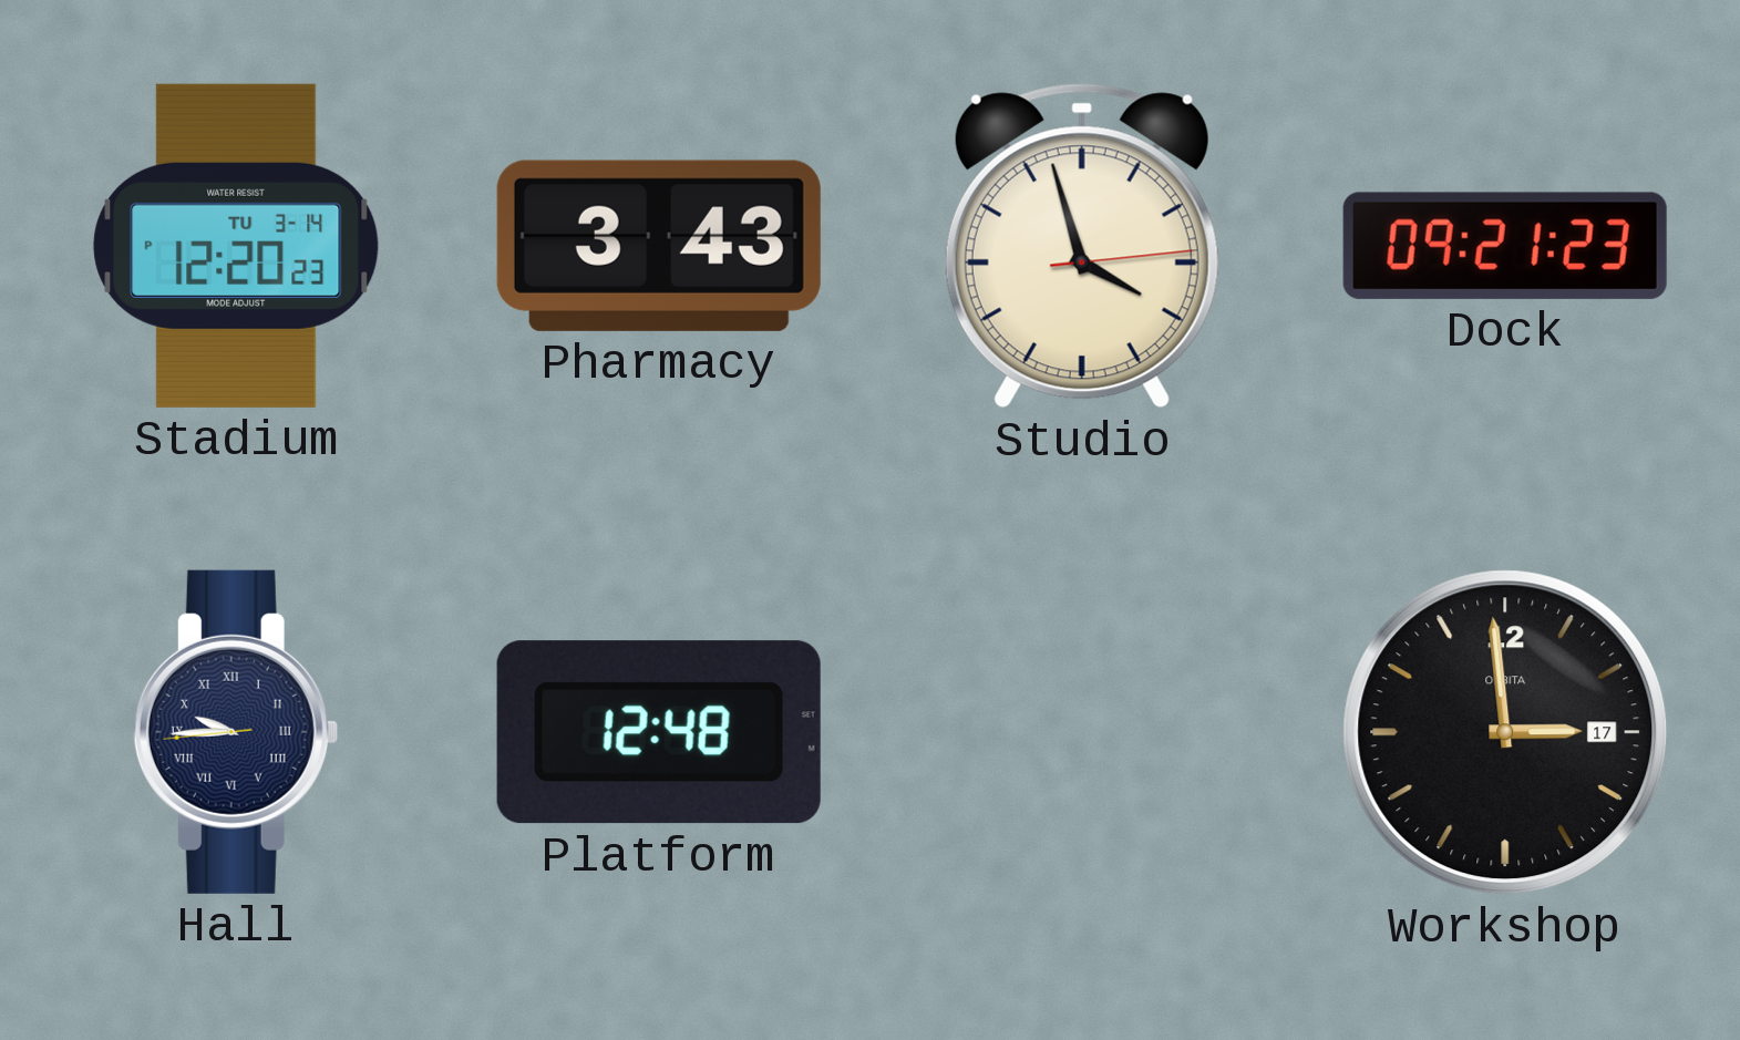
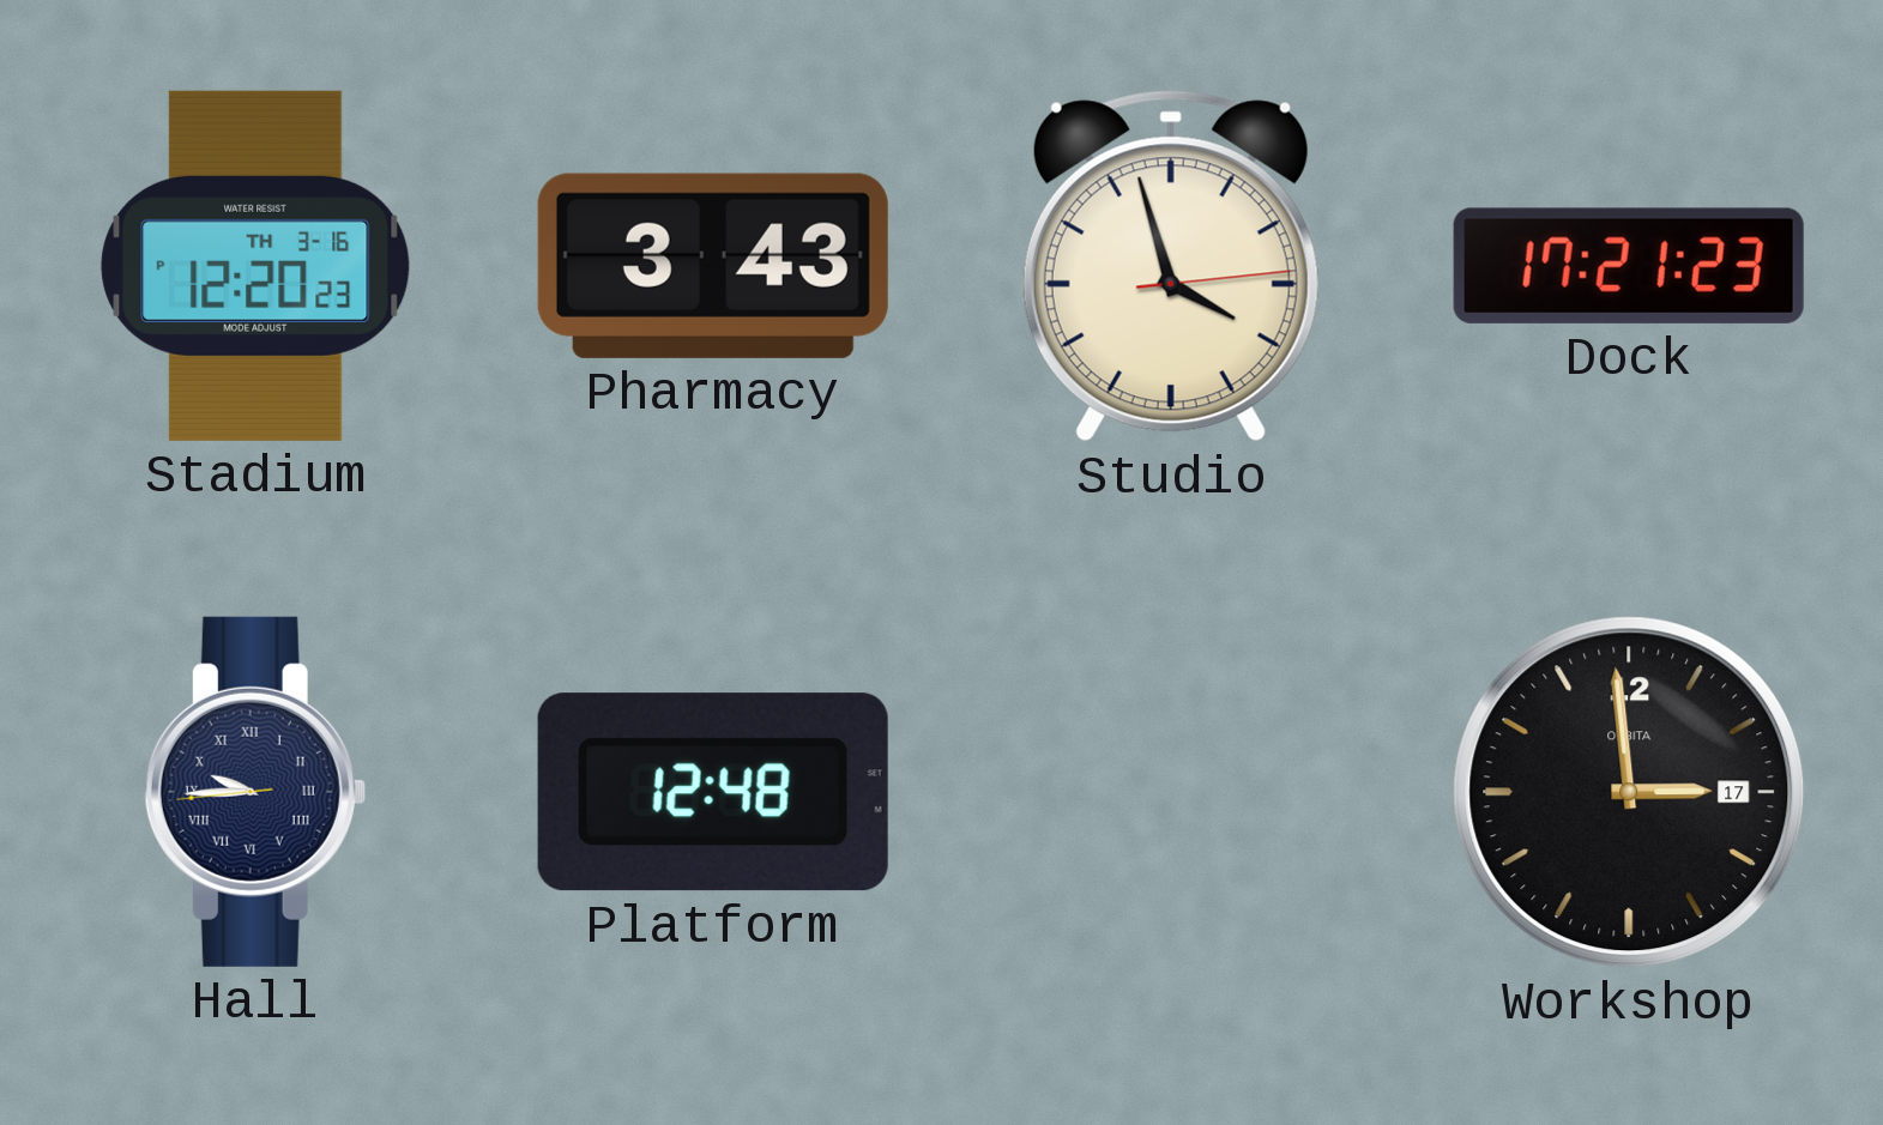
Stadium date: TU 3-14 -> TH 3-16
Dock: 09:21 -> 17:21
